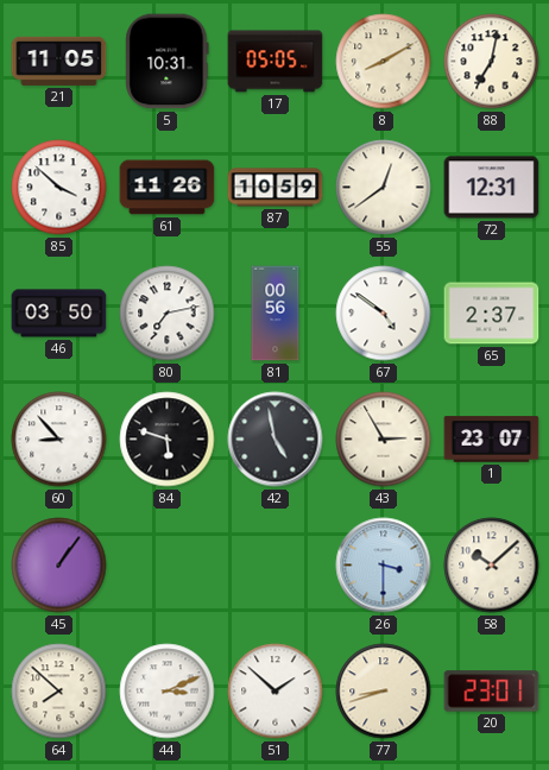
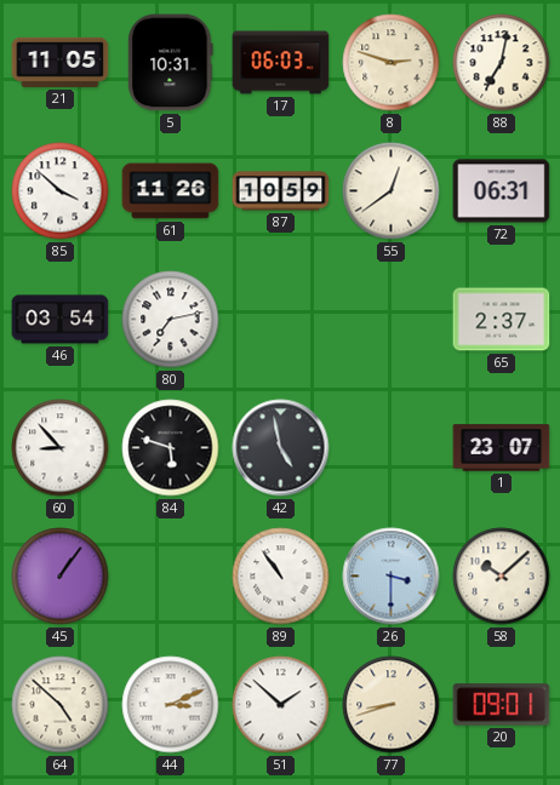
17: 05:05 -> 06:03
8: 8:10 -> 2:48
72: 12:31 -> 06:31
46: 03:50 -> 03:54
81: 00:56 -> none
67: 4:51 -> none
43: 2:55 -> none
89: none -> 10:54
64: 7:52 -> 4:52
20: 23:01 -> 09:01
